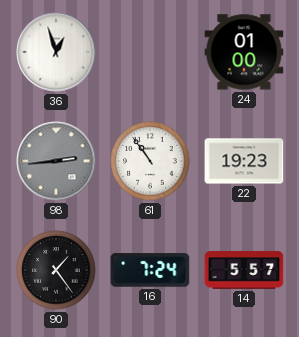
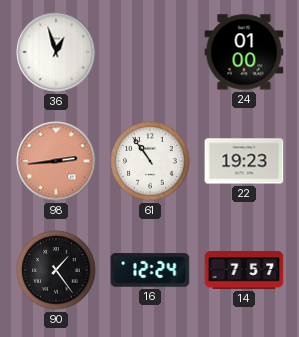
98 dial: grey -> salmon
16: 7:24 -> 12:24
14: 5:57 -> 7:57
